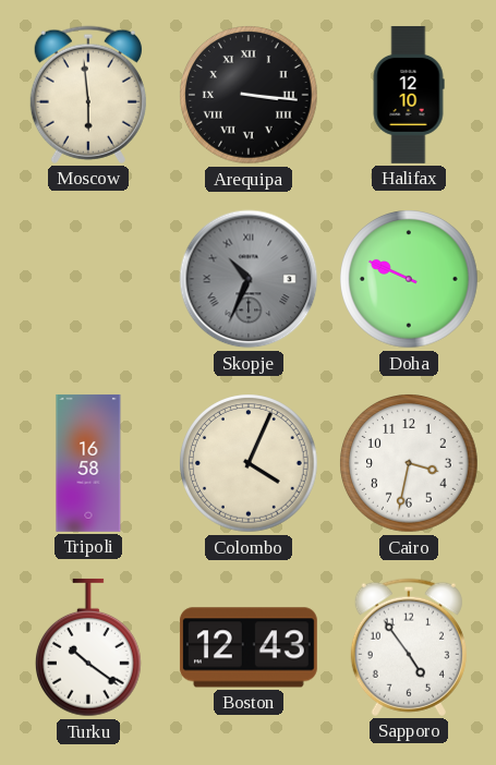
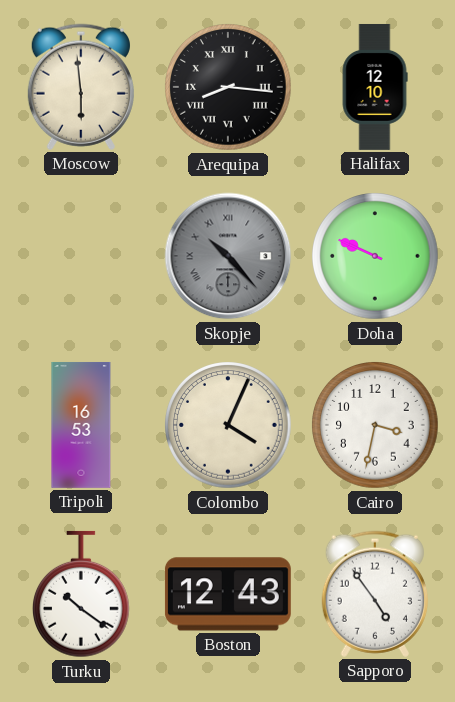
Arequipa: 3:16 -> 8:16
Skopje: 10:34 -> 10:23
Tripoli: 16:58 -> 16:53
